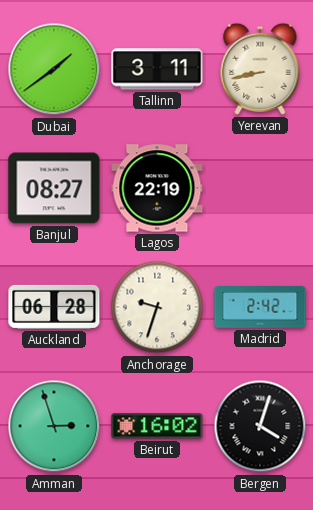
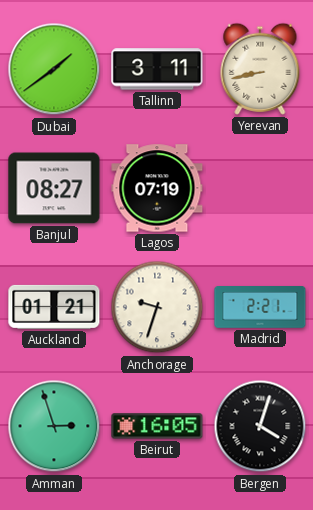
Lagos: 22:19 -> 07:19
Auckland: 06:28 -> 01:21
Madrid: 2:42 -> 2:21
Beirut: 16:02 -> 16:05
